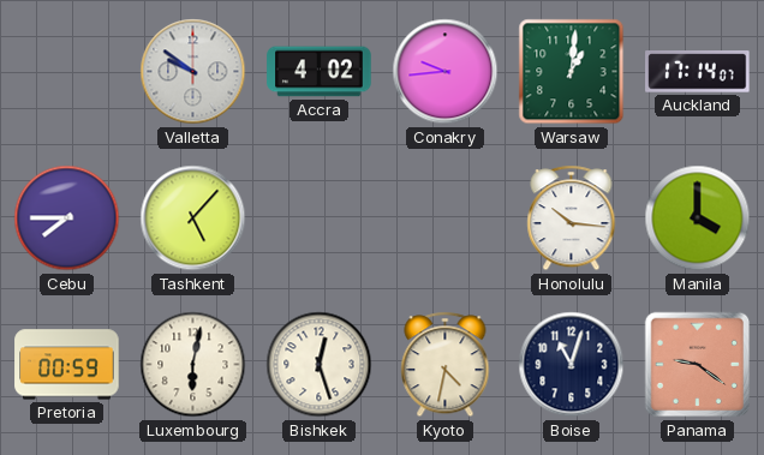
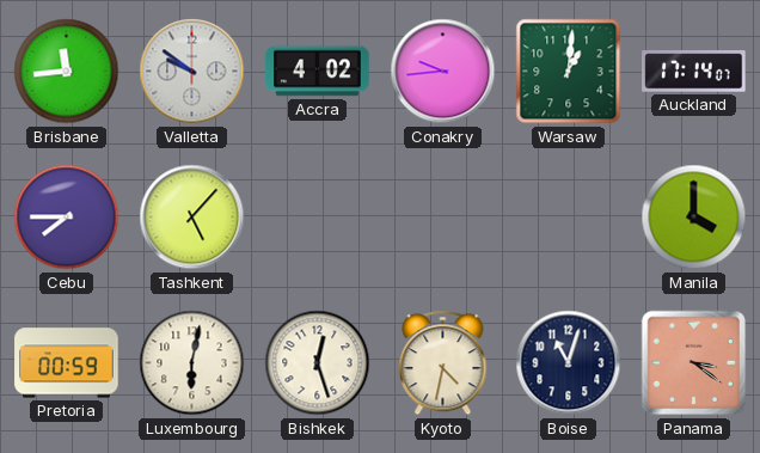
Brisbane: none -> 11:44
Honolulu: 10:16 -> none
Panama: 9:21 -> 3:21
